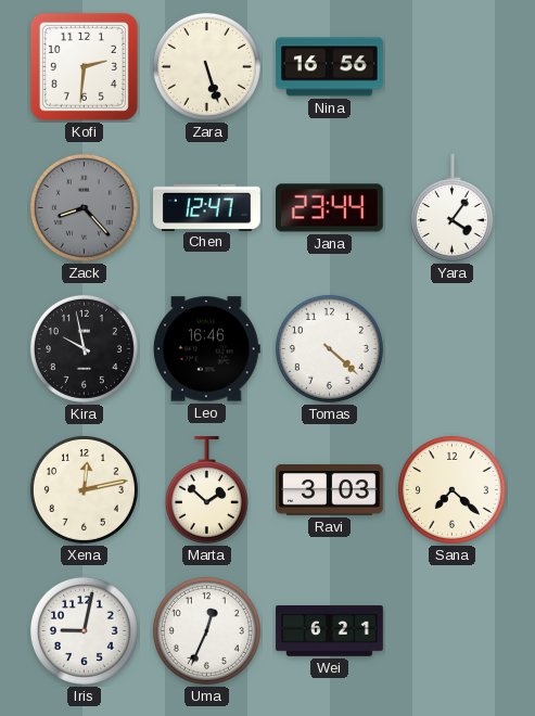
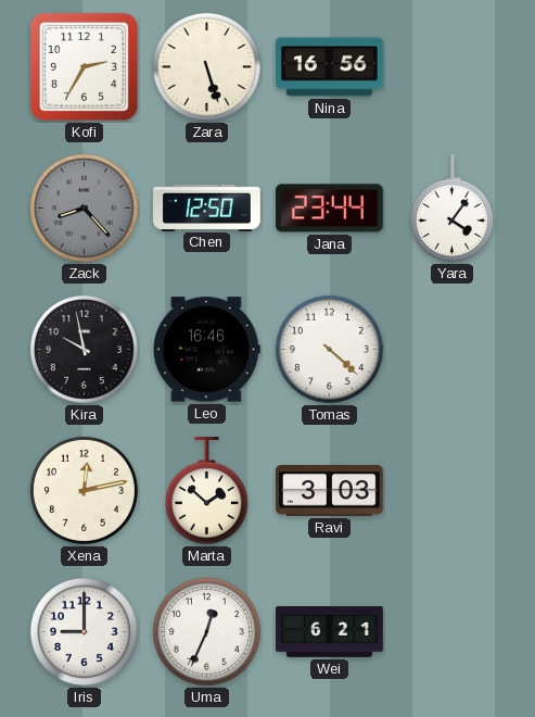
Kofi: 2:31 -> 2:35
Chen: 12:47 -> 12:50
Sana: 7:22 -> none
Iris: 9:02 -> 9:00
